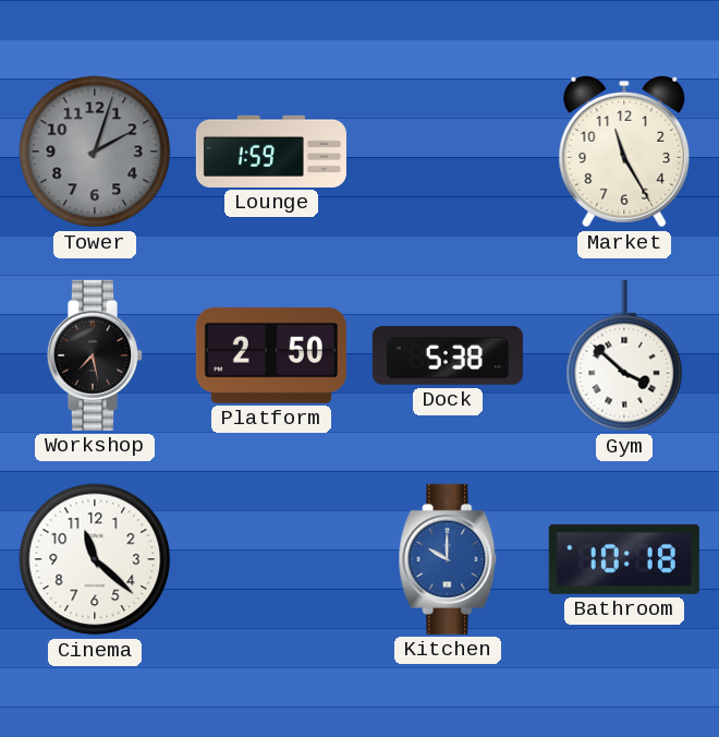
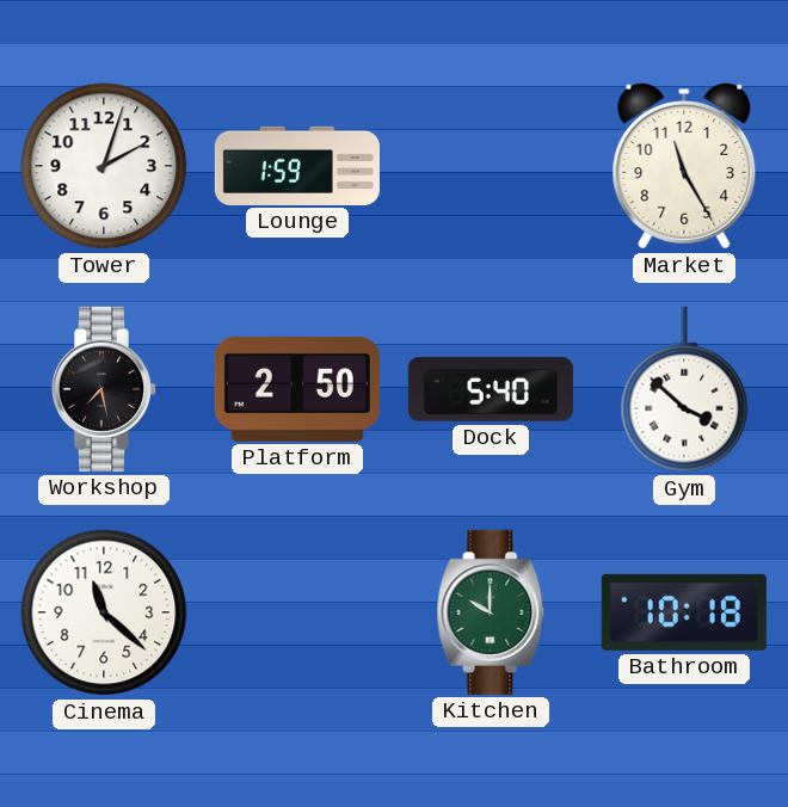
Tower dial: grey -> white
Dock: 5:38 -> 5:40
Kitchen dial: blue -> green
